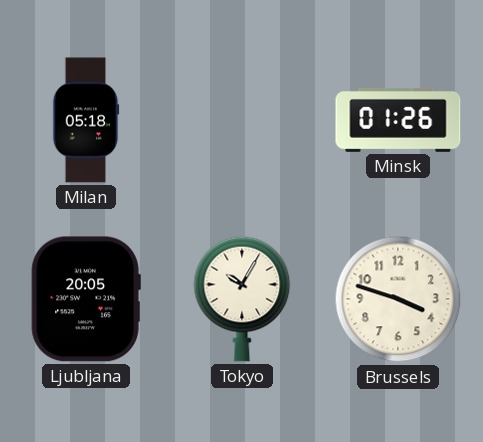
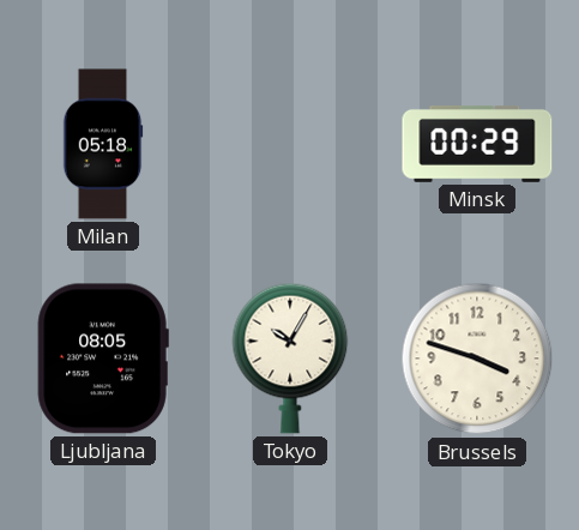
Minsk: 01:26 -> 00:29
Ljubljana: 20:05 -> 08:05
